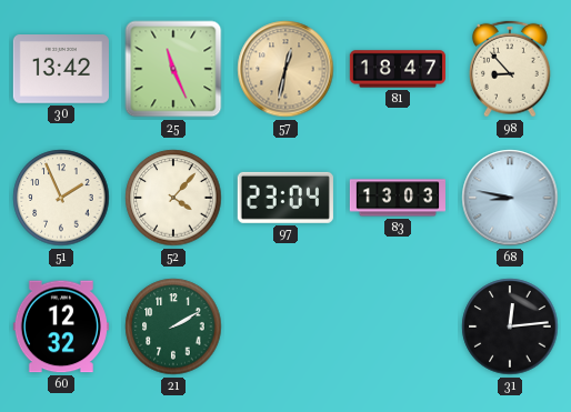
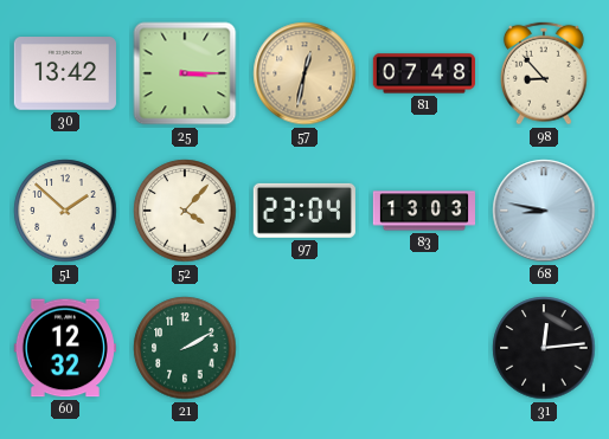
25: 11:26 -> 3:15
81: 18:47 -> 07:48
51: 1:56 -> 1:52
